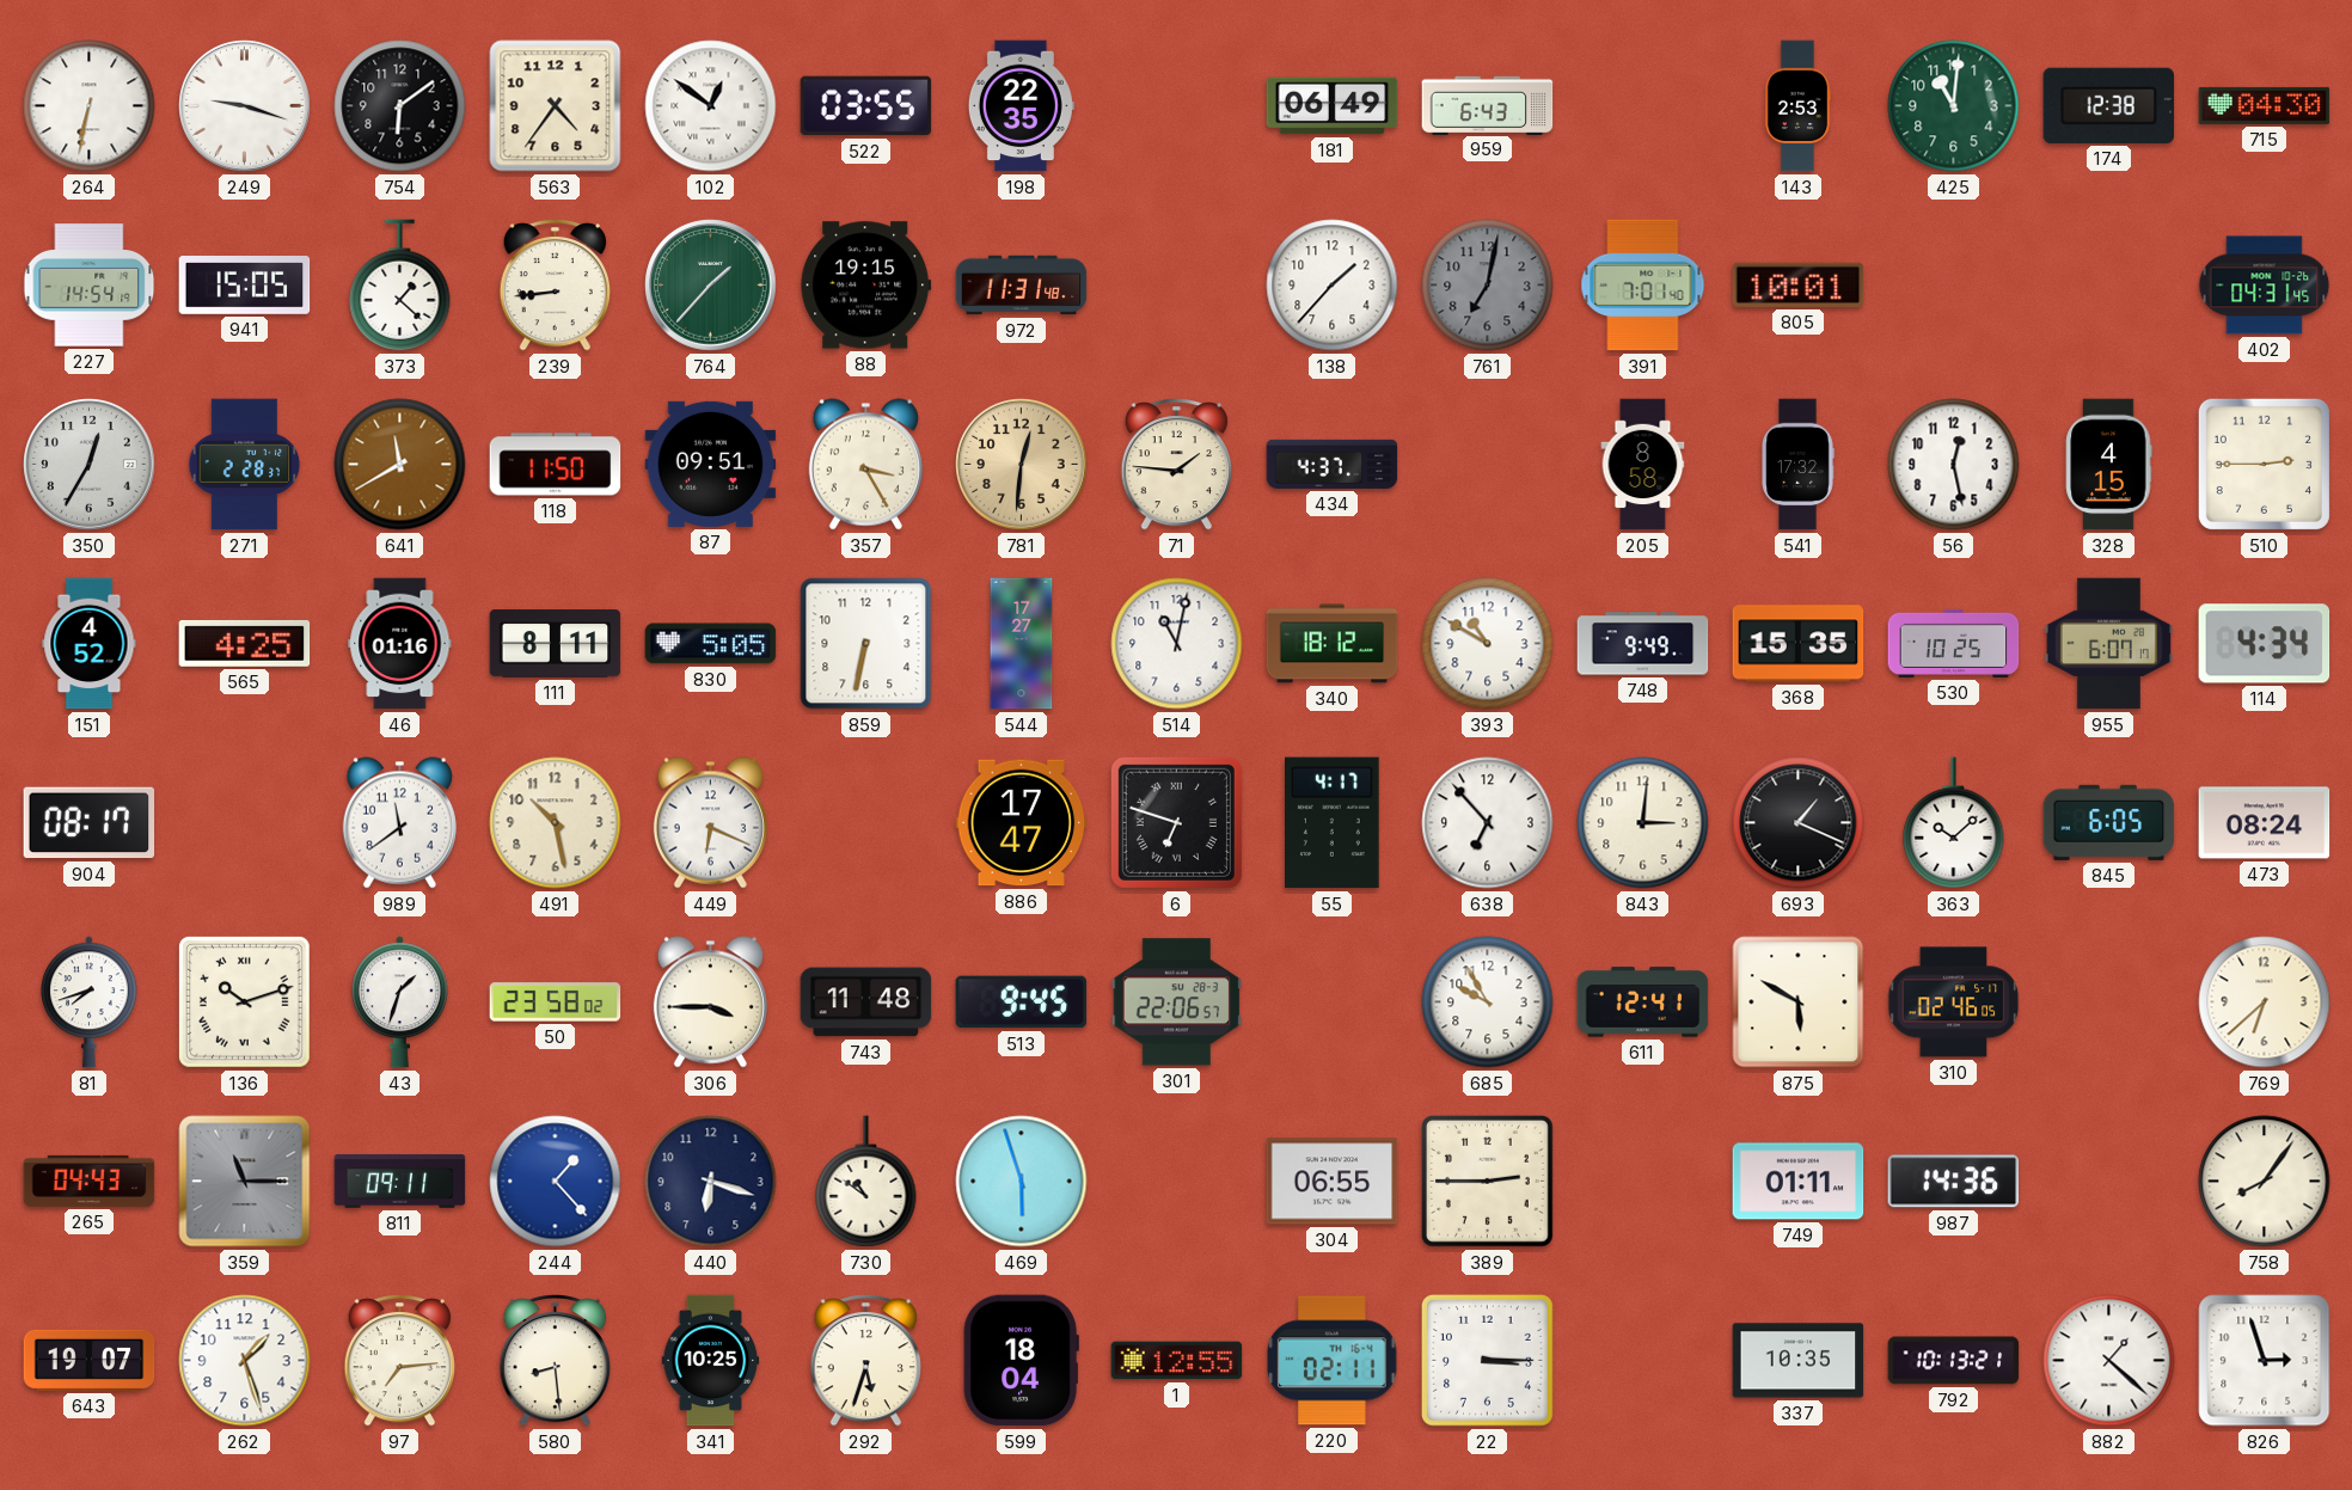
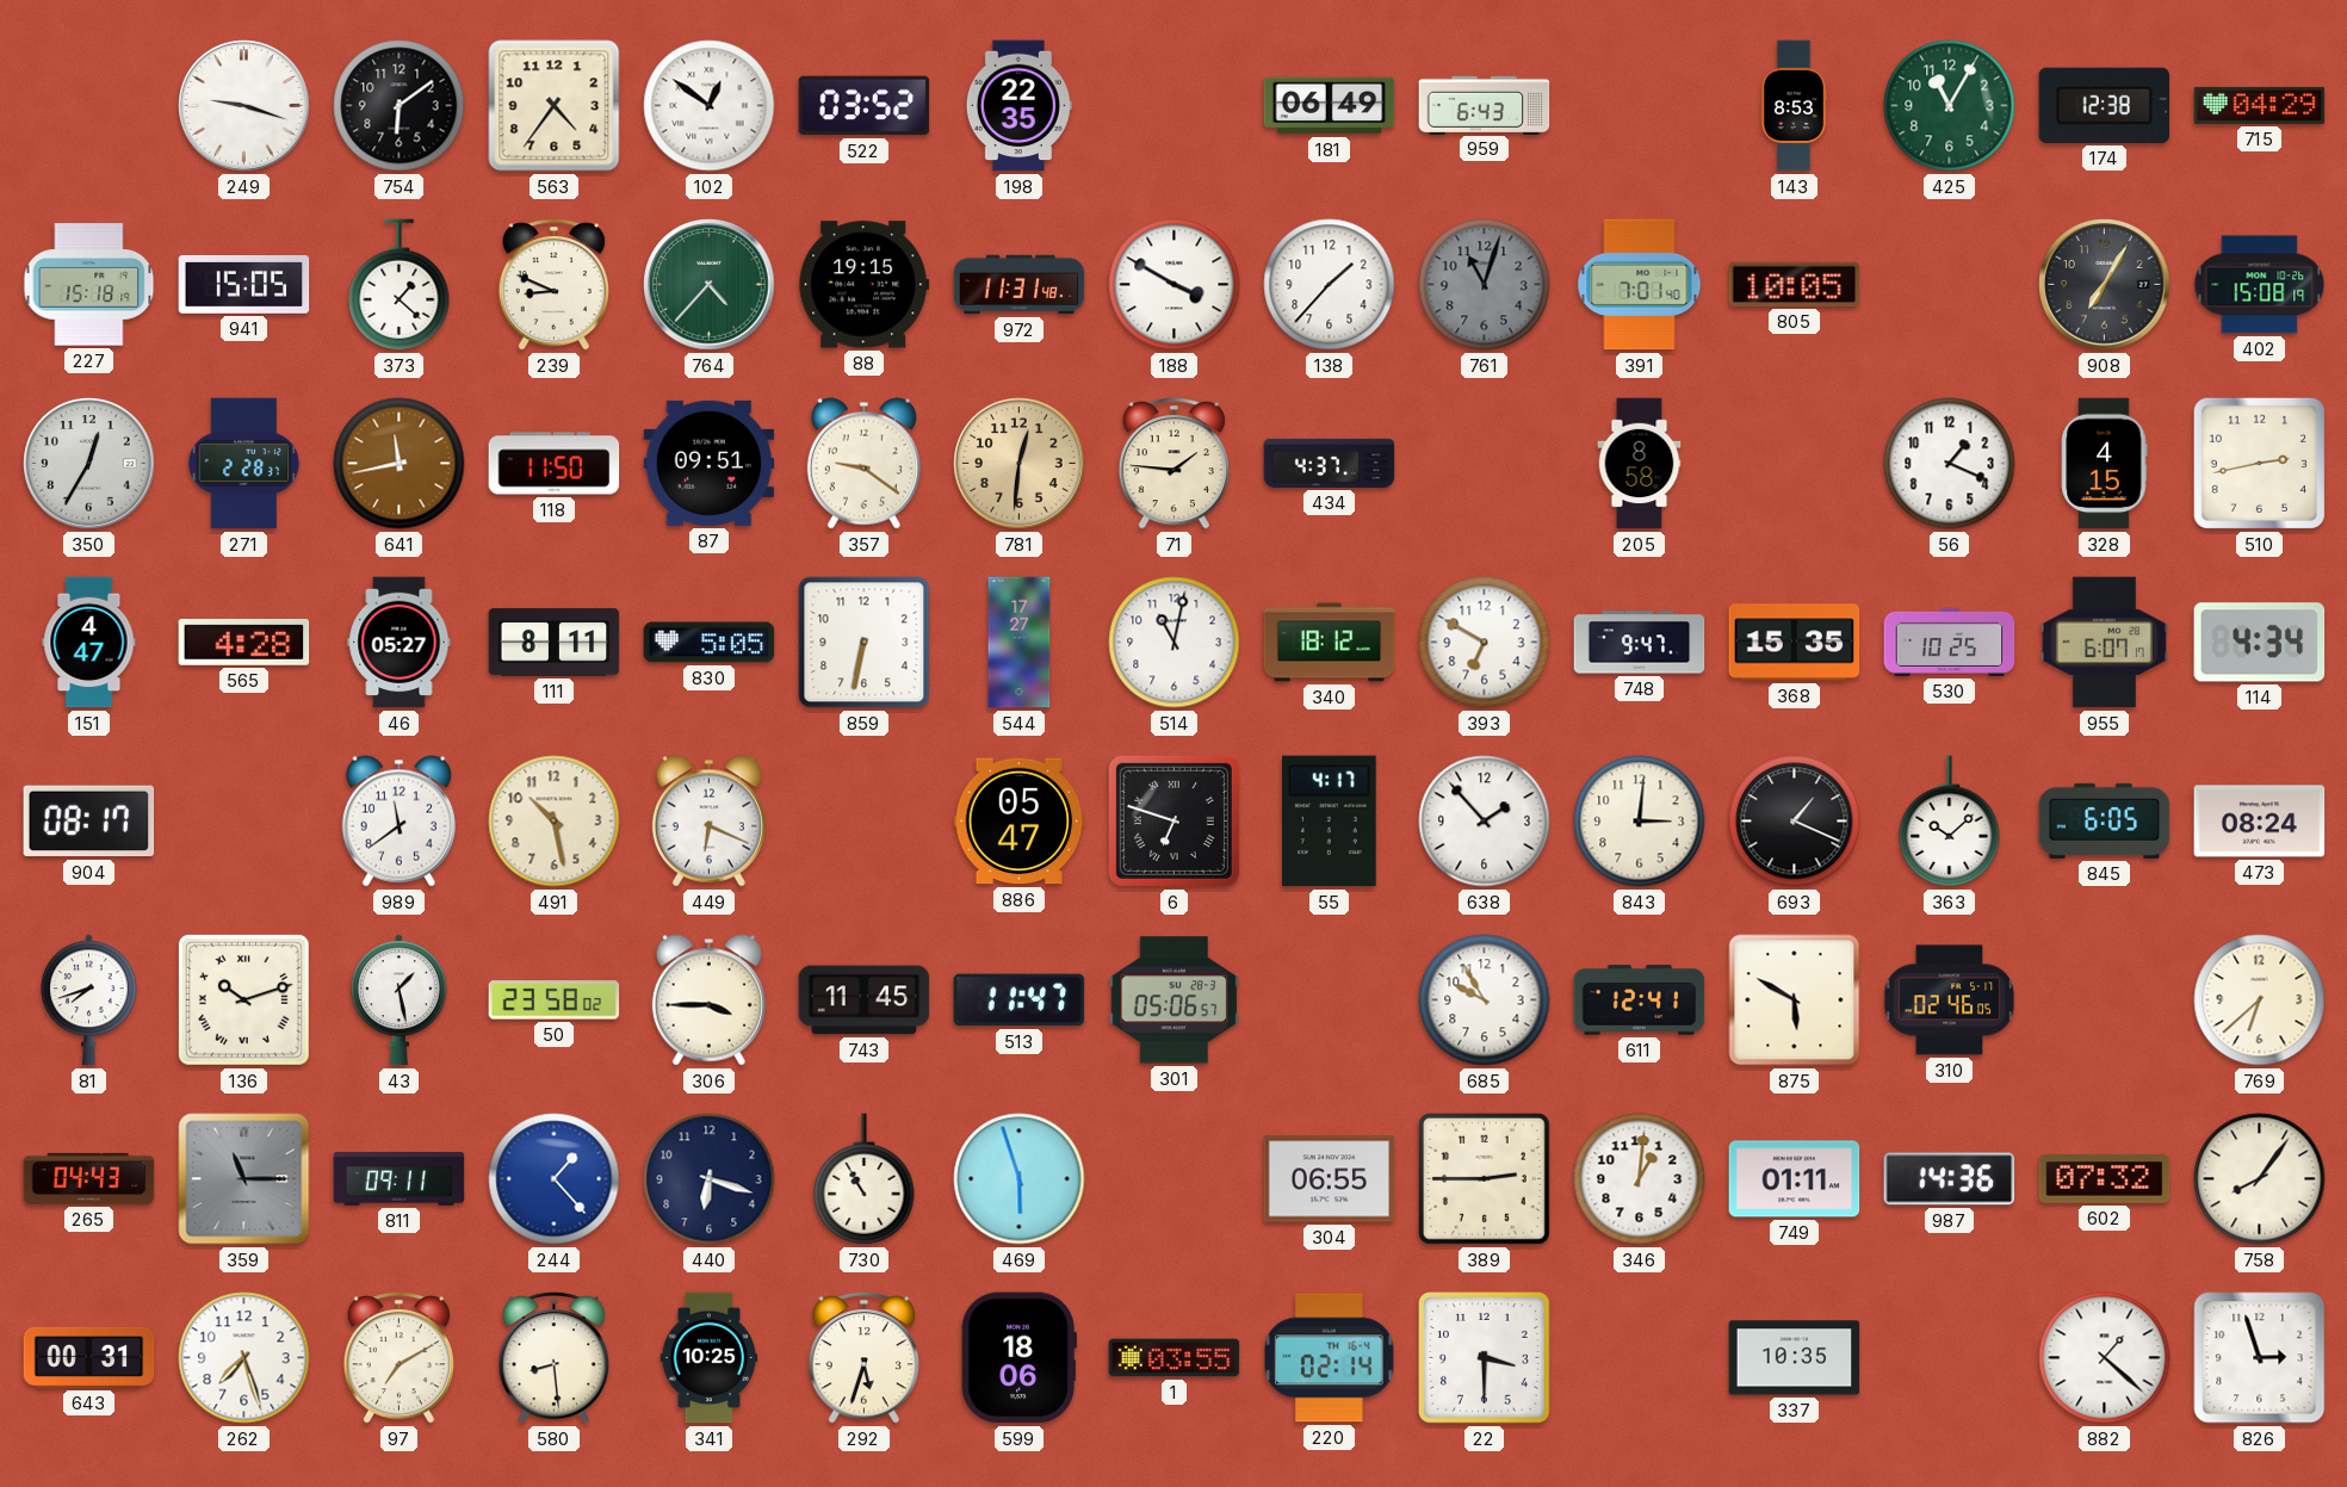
264: 6:32 -> none
522: 03:55 -> 03:52
143: 2:53 -> 8:53
425: 11:01 -> 11:05
715: 04:30 -> 04:29
227: 14:54 -> 15:18
239: 8:44 -> 8:49
764: 1:37 -> 4:37
188: none -> 3:50
761: 7:02 -> 11:03
805: 10:01 -> 10:05
908: none -> 7:05
402: 04:31 -> 15:08
641: 11:40 -> 11:43
357: 3:25 -> 9:21
541: 17:32 -> none
56: 12:28 -> 1:19
510: 2:45 -> 2:43
151: 4:52 -> 4:47
565: 4:25 -> 4:28
46: 01:16 -> 05:27
393: 10:50 -> 6:50
748: 9:49 -> 9:47
886: 17:47 -> 05:47
638: 6:53 -> 1:53
43: 1:33 -> 1:28
743: 11:48 -> 11:45
513: 9:45 -> 11:47
301: 22:06 -> 05:06
730: 10:51 -> 10:55
346: none -> 1:01
602: none -> 07:32
643: 19:07 -> 00:31
262: 1:27 -> 7:27
97: 7:14 -> 7:10
599: 18:04 -> 18:06
1: 12:55 -> 03:55
220: 02:11 -> 02:14
22: 3:15 -> 3:30
792: 10:13 -> none
